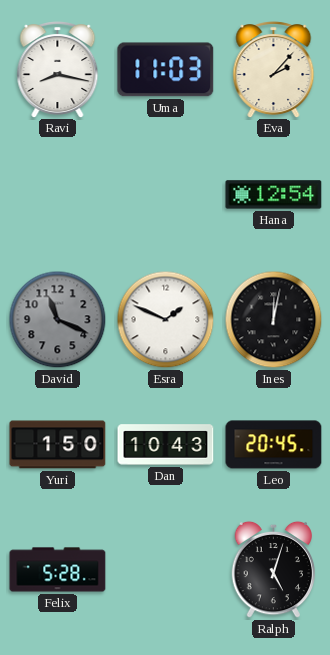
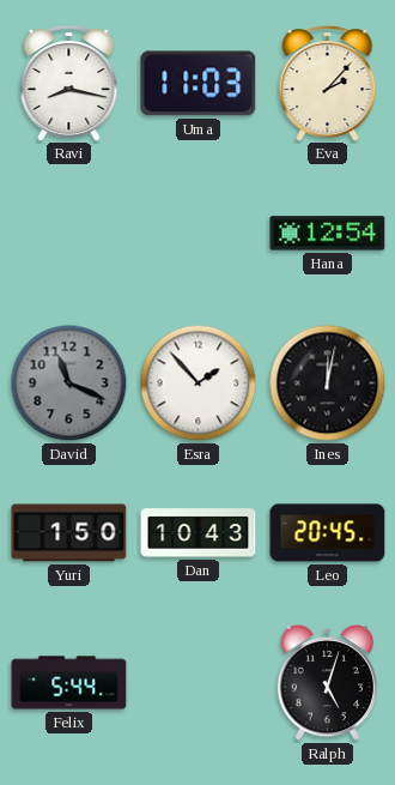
Esra: 1:49 -> 1:53
Felix: 5:28 -> 5:44
